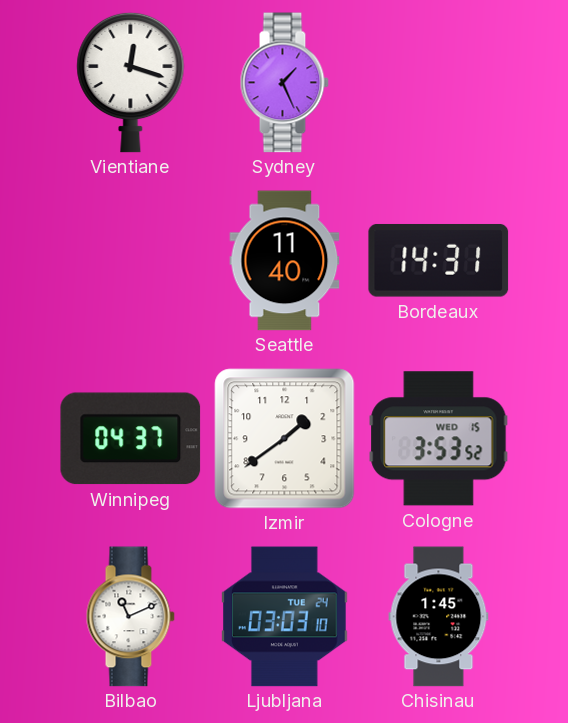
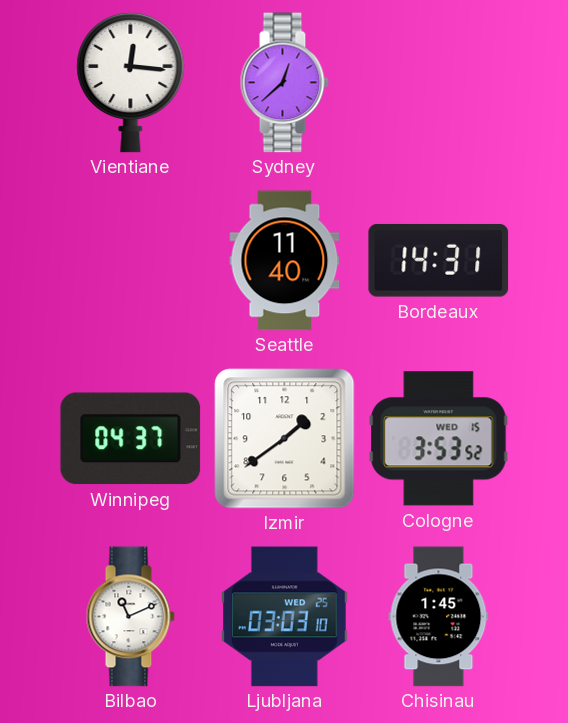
Vientiane: 12:18 -> 12:16
Sydney: 1:26 -> 12:38
Ljubljana date: TUE 24 -> WED 25
